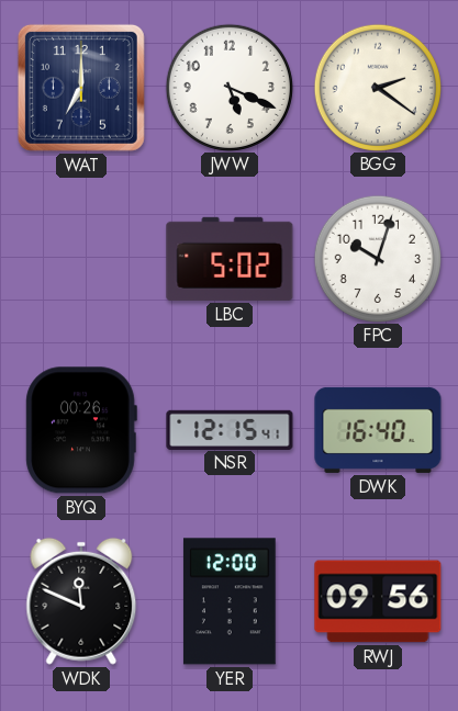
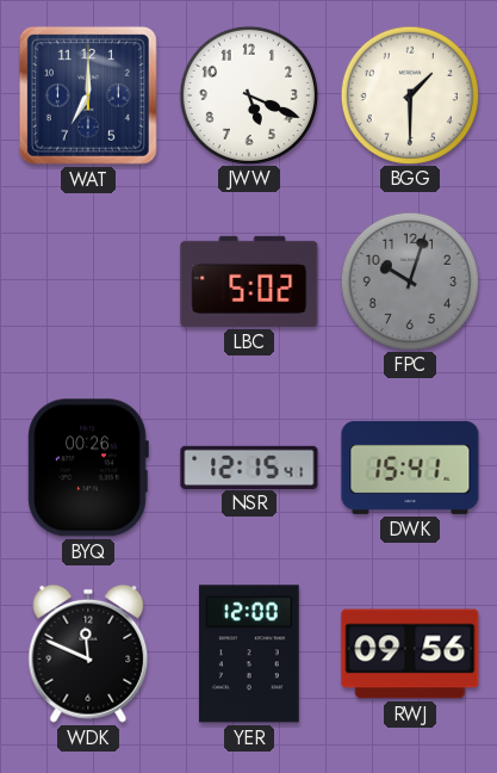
BGG: 2:21 -> 1:30
FPC dial: white -> grey
DWK: 16:40 -> 15:41
